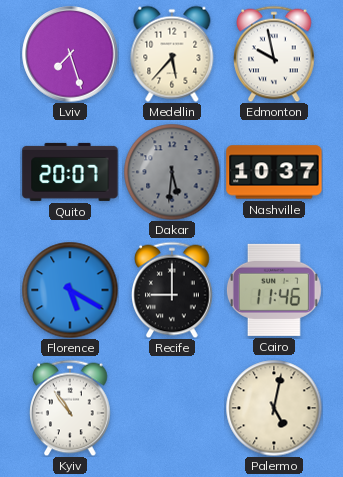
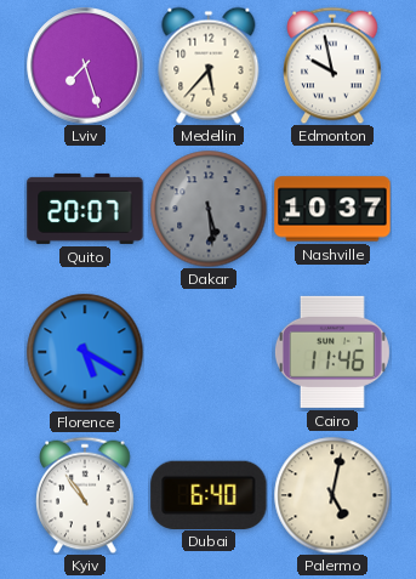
Dakar: 5:31 -> 5:29
Recife: 9:00 -> none
Dubai: none -> 6:40
